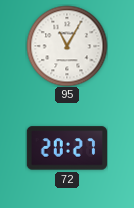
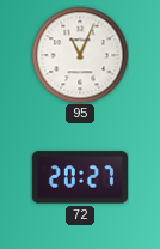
95: 11:05 -> 11:04
